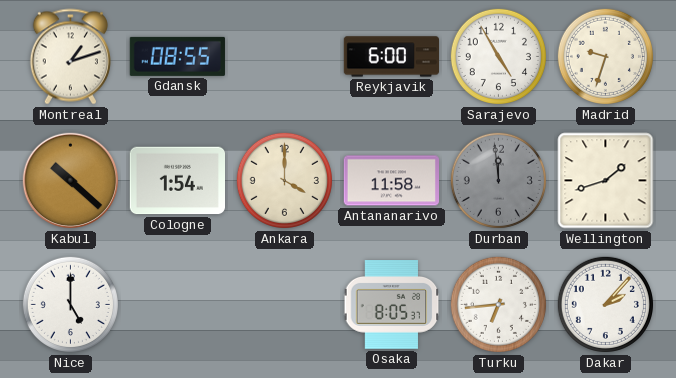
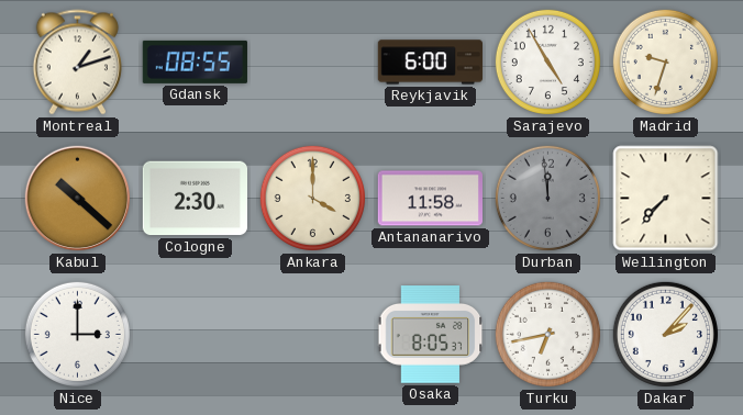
Cologne: 1:54 -> 2:30
Wellington: 1:42 -> 7:37
Nice: 5:00 -> 3:00
Turku: 6:44 -> 6:43
